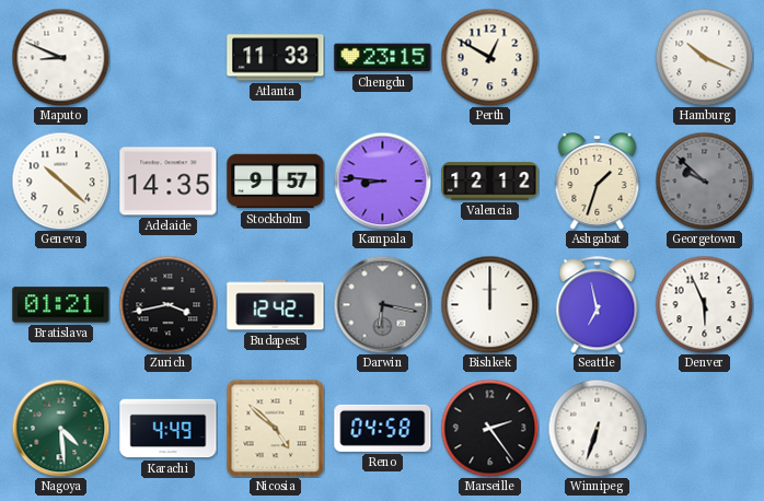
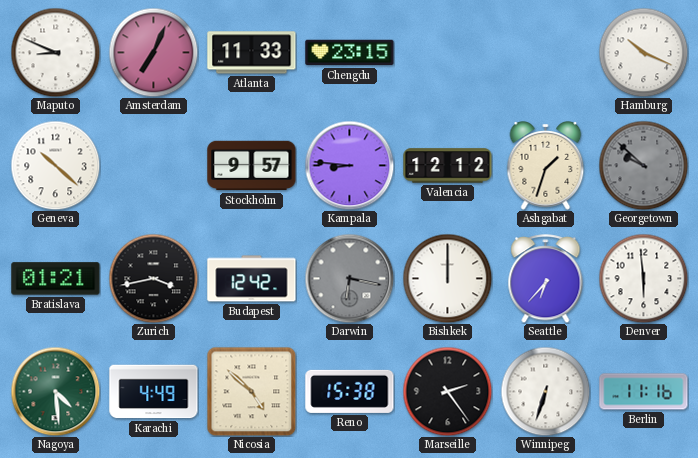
Amsterdam: none -> 7:04
Perth: 12:50 -> none
Adelaide: 14:35 -> none
Seattle: 6:58 -> 6:37
Denver: 5:56 -> 5:59
Reno: 04:58 -> 15:38
Berlin: none -> 11:16
